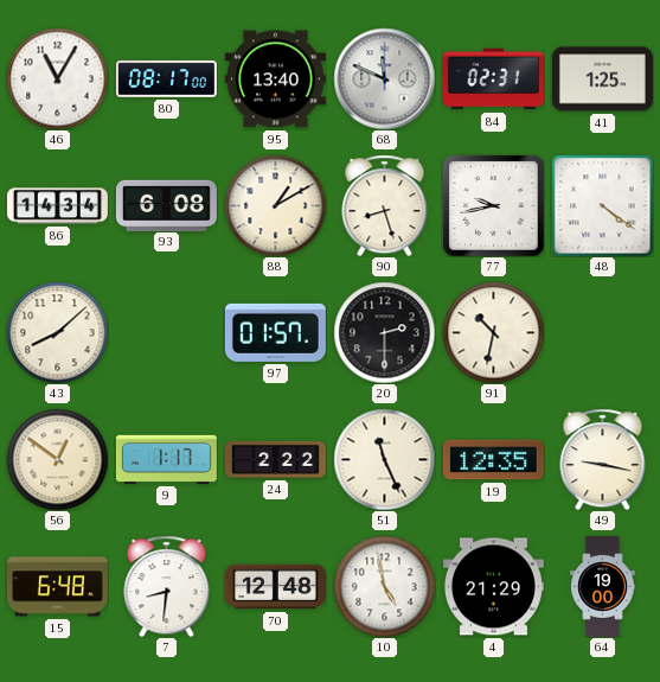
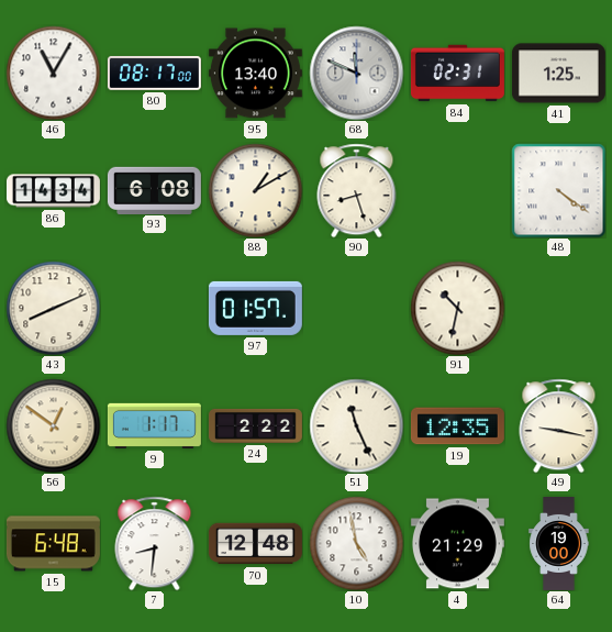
77: 9:43 -> none
43: 8:08 -> 8:11
20: 2:30 -> none
